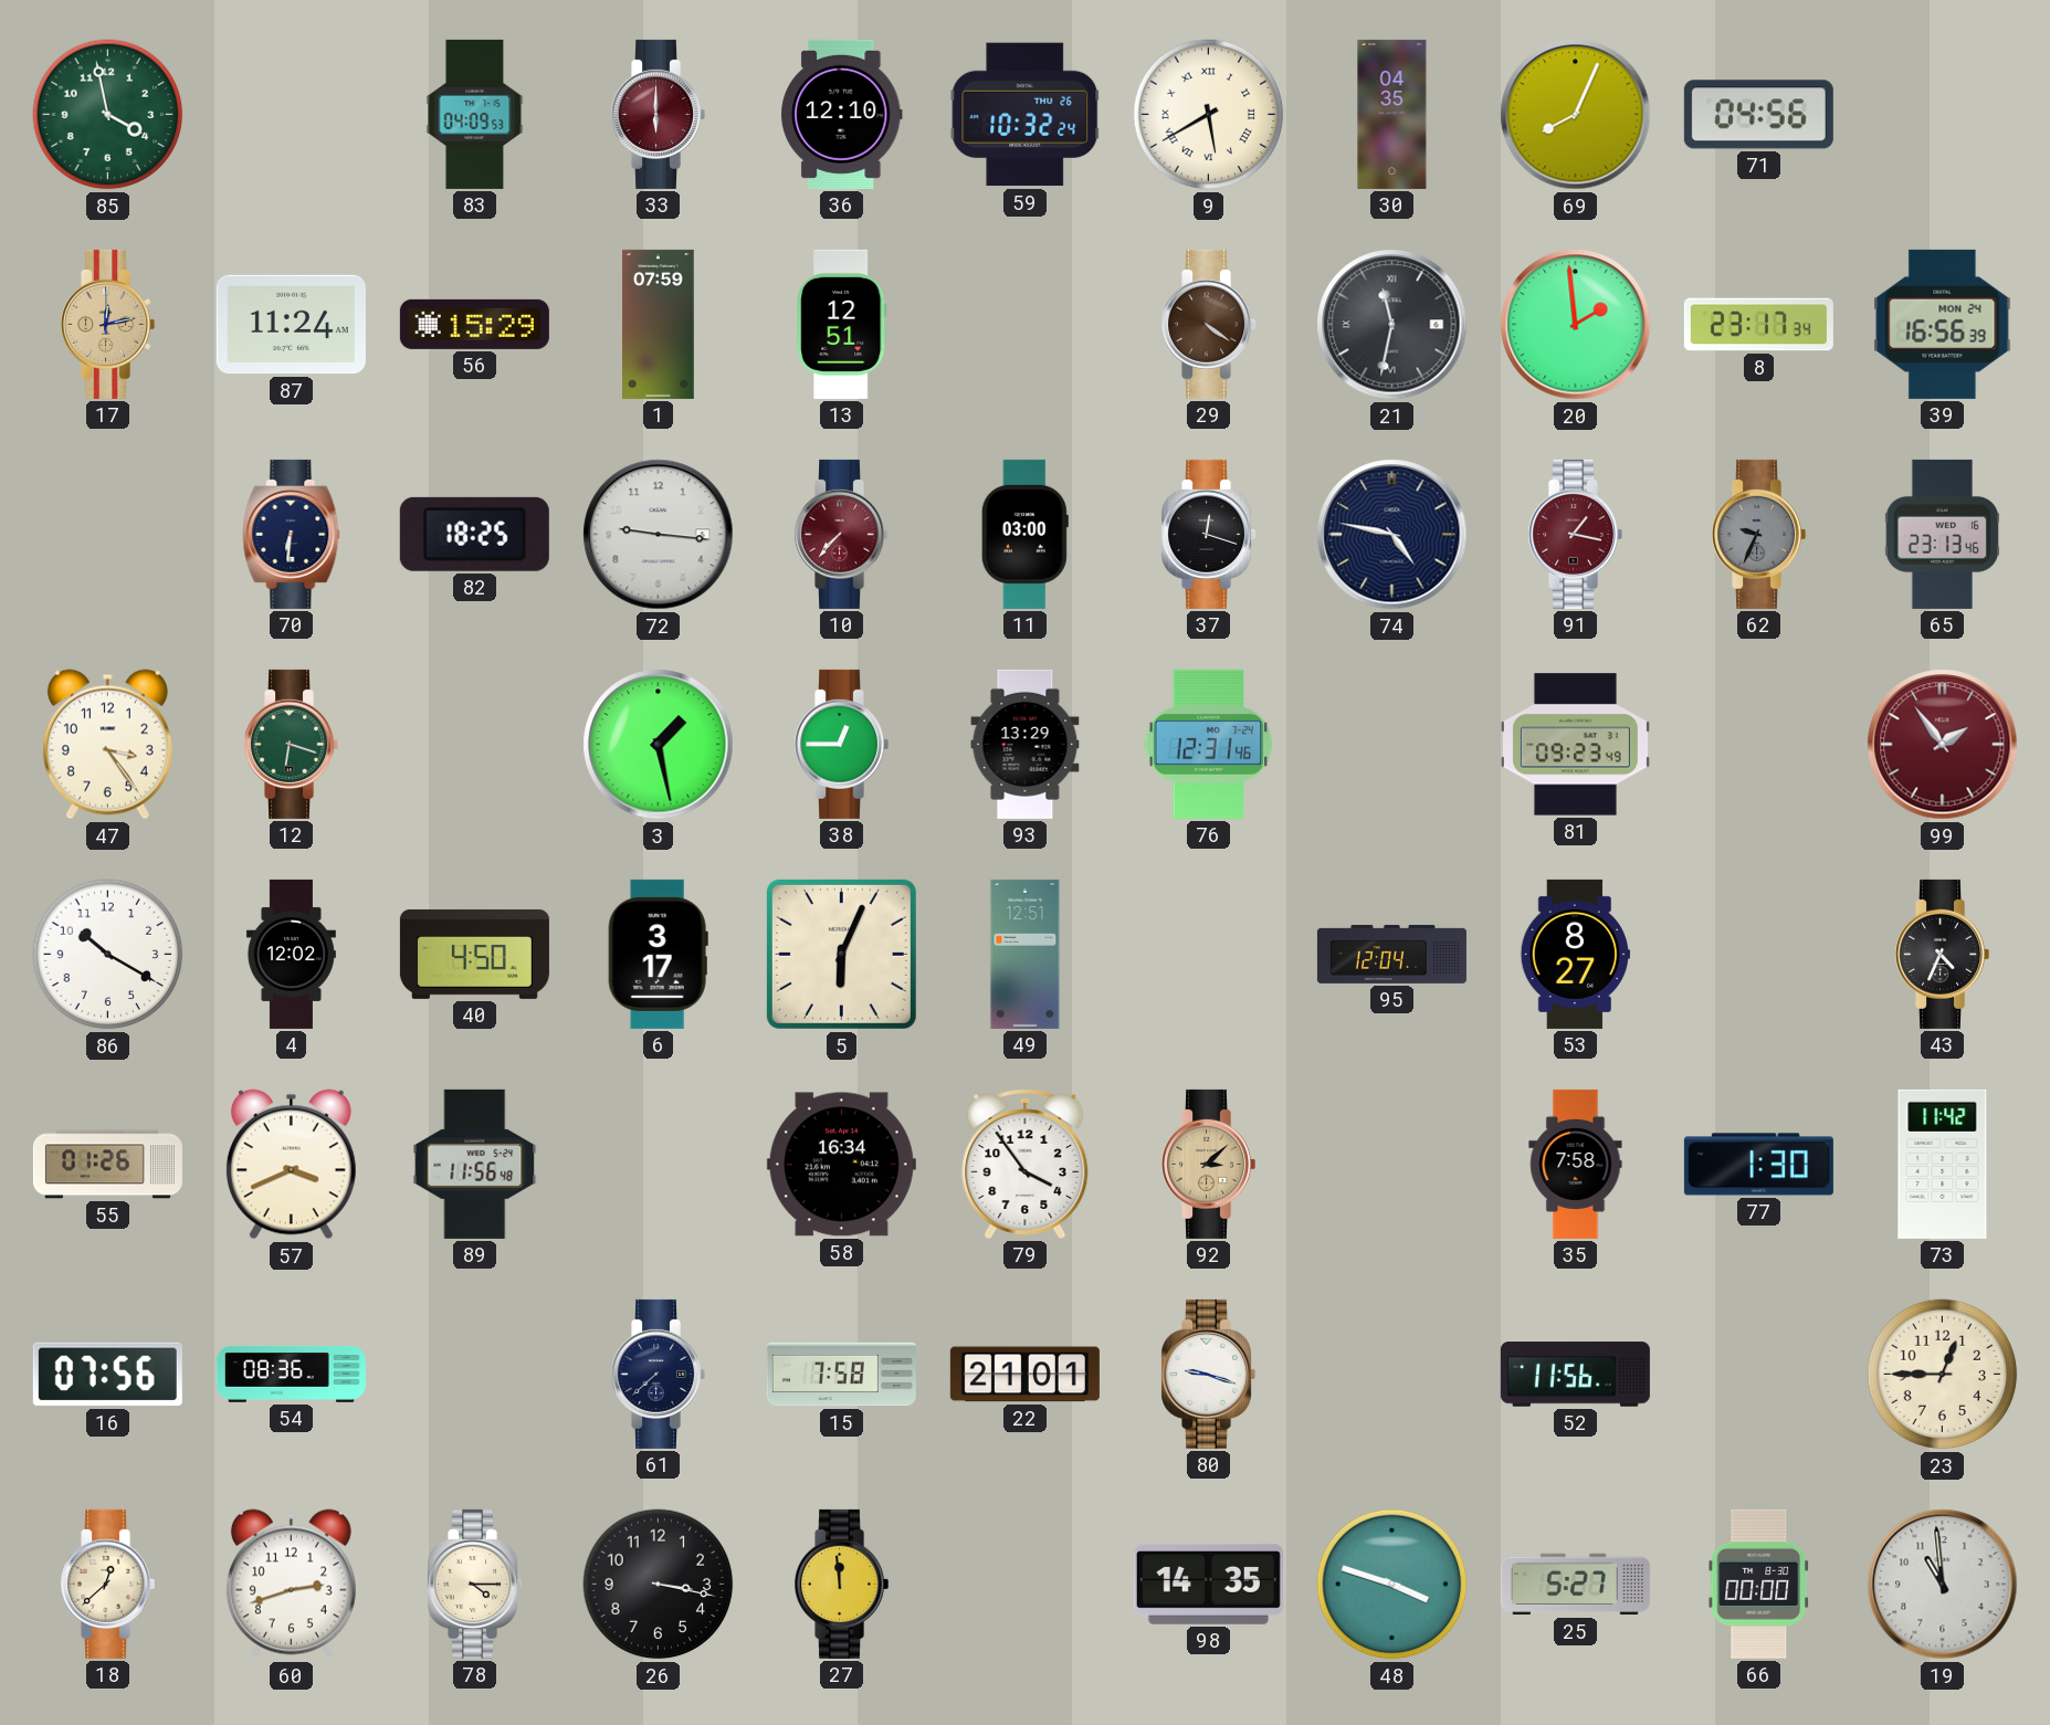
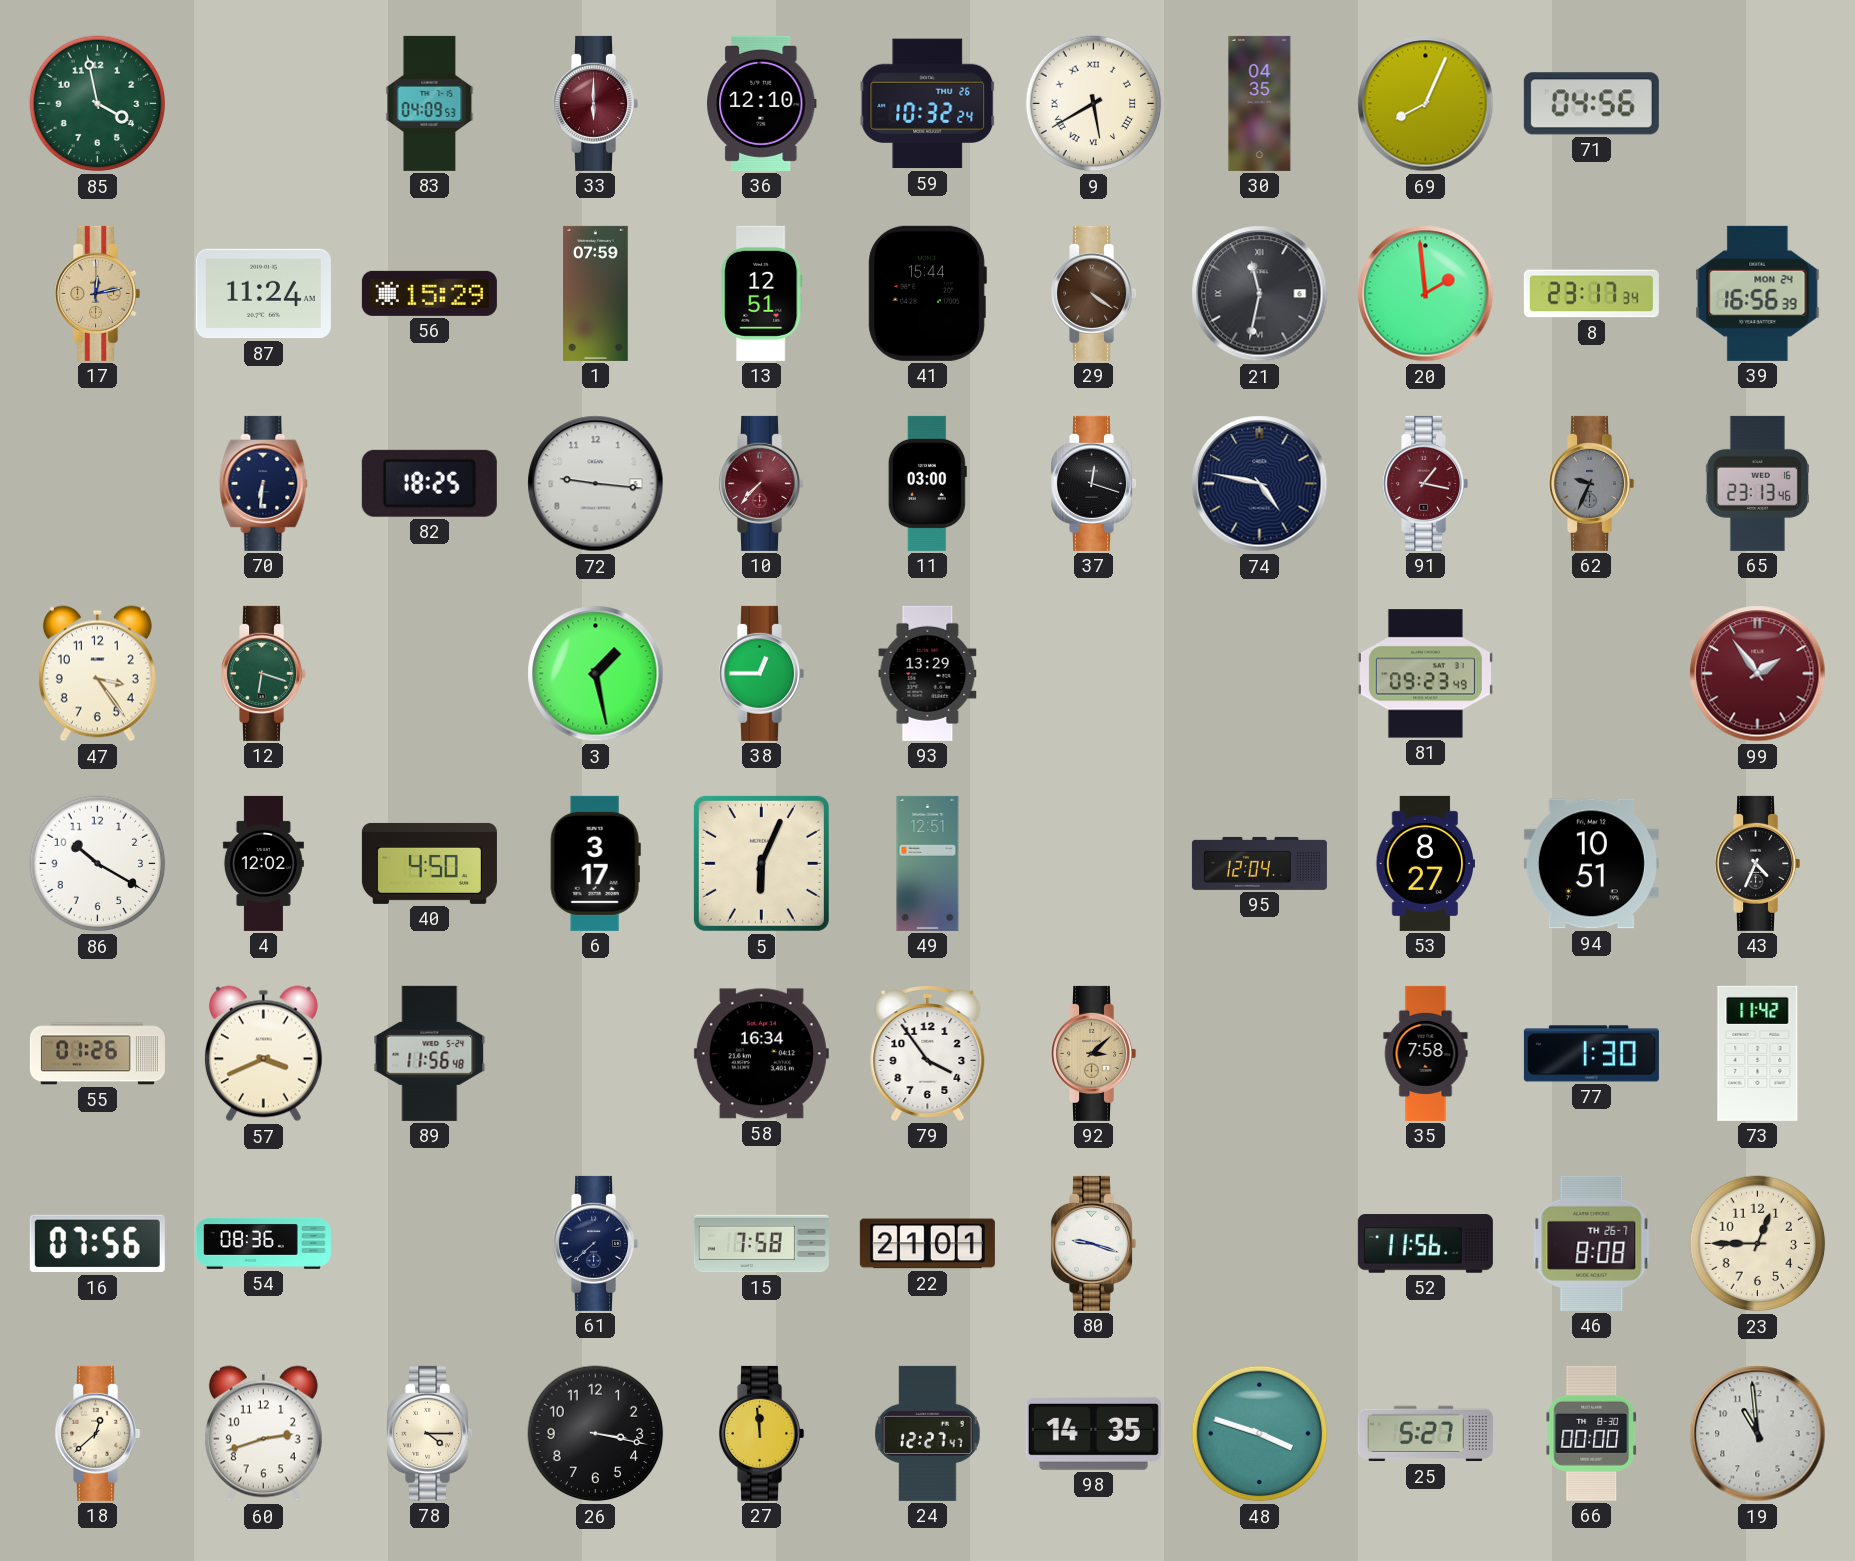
41: none -> 15:44
76: 12:31 -> none
94: none -> 10:51
46: none -> 8:08
24: none -> 12:27
